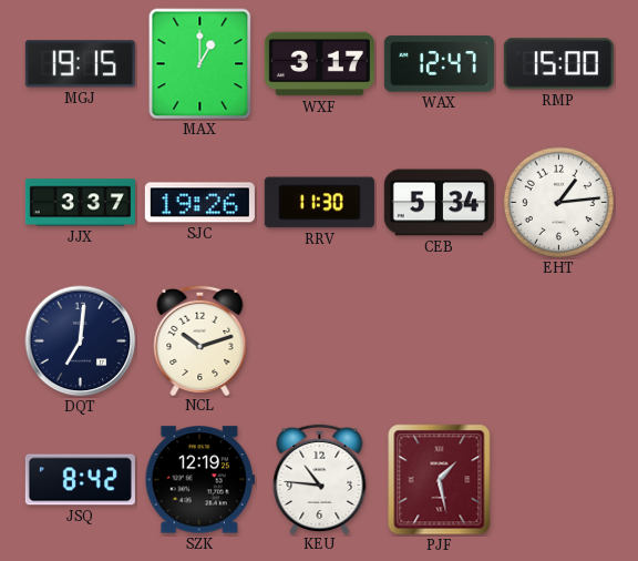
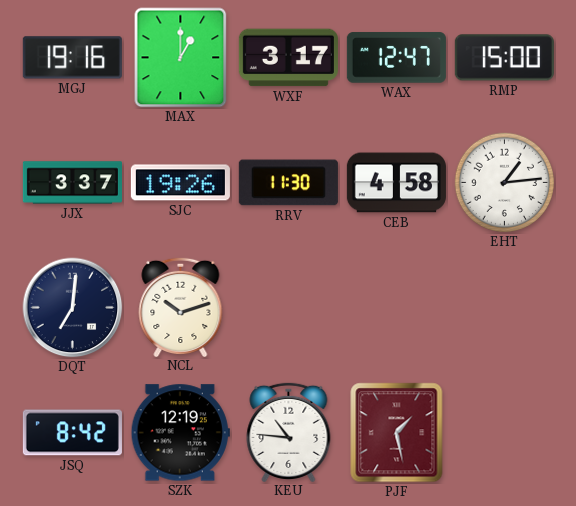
MGJ: 19:15 -> 19:16
CEB: 5:34 -> 4:58
